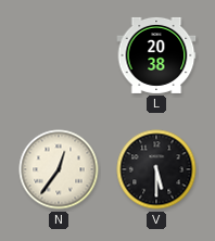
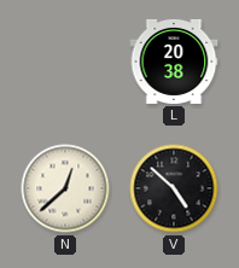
N: 12:36 -> 12:38
V: 5:30 -> 4:52
